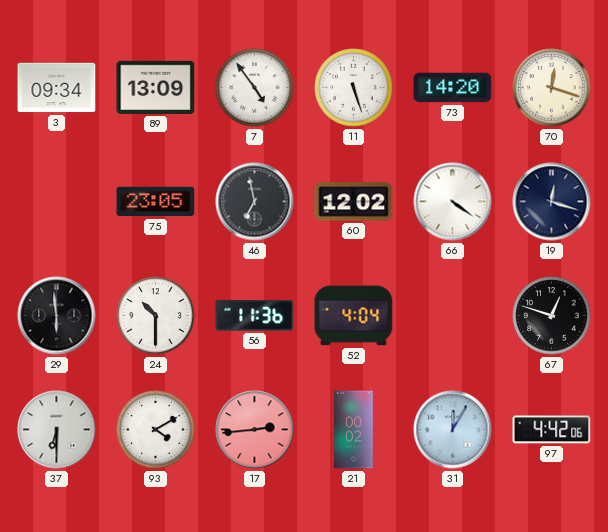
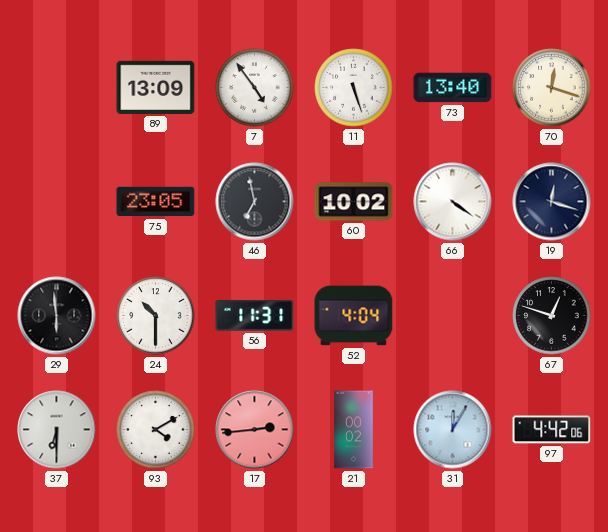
3: 09:34 -> none
73: 14:20 -> 13:40
60: 12:02 -> 10:02
56: 11:36 -> 11:31
